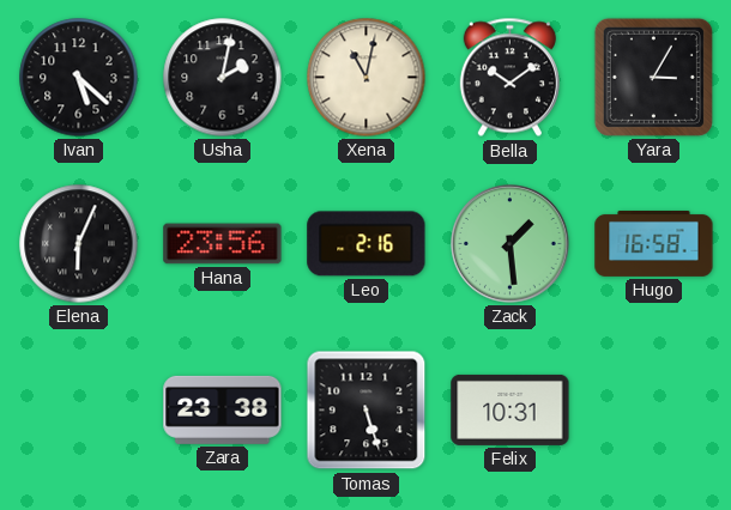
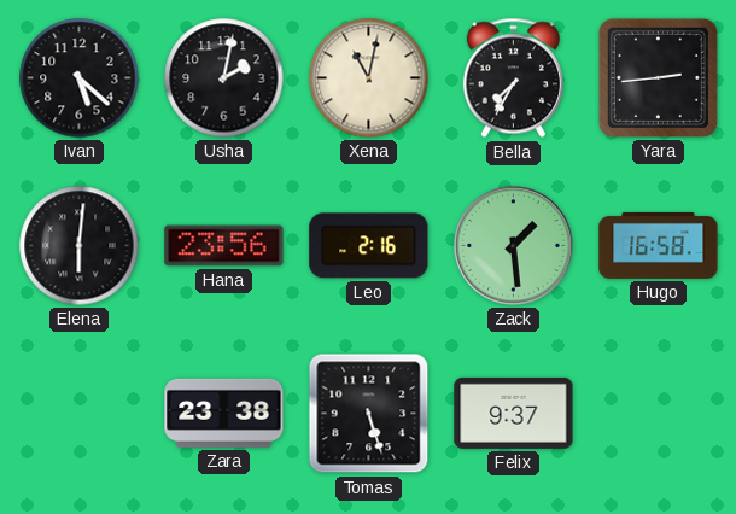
Bella: 10:09 -> 7:35
Yara: 3:05 -> 2:44
Elena: 6:04 -> 6:01
Felix: 10:31 -> 9:37
